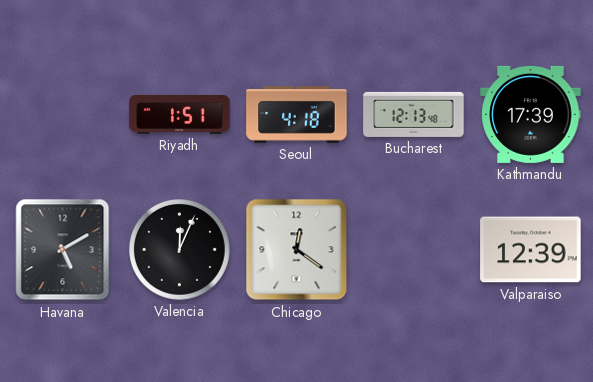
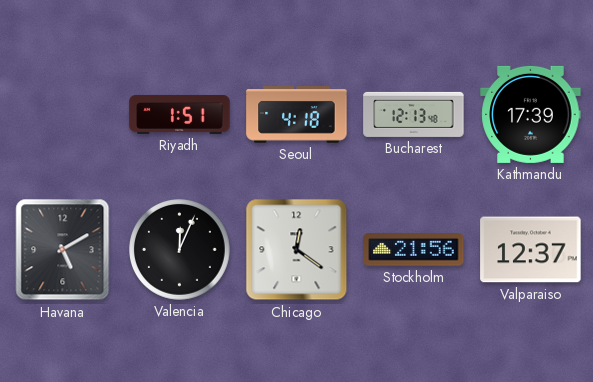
Stockholm: none -> 21:56
Valparaiso: 12:39 -> 12:37
